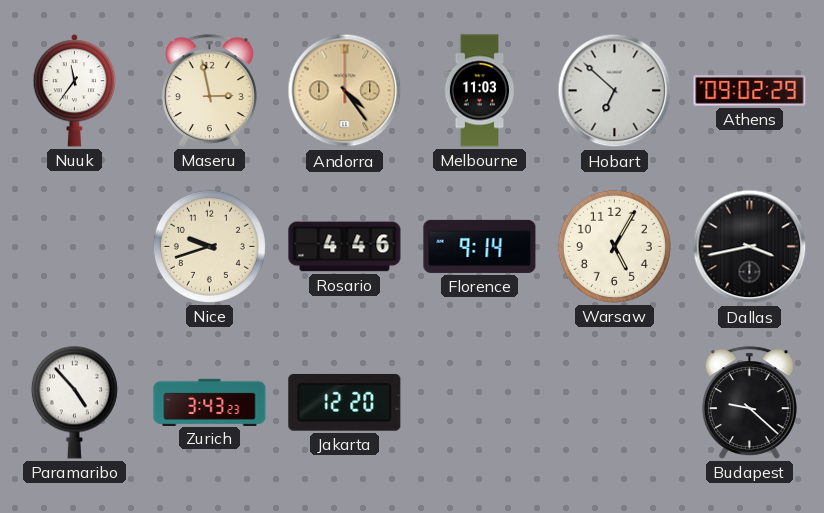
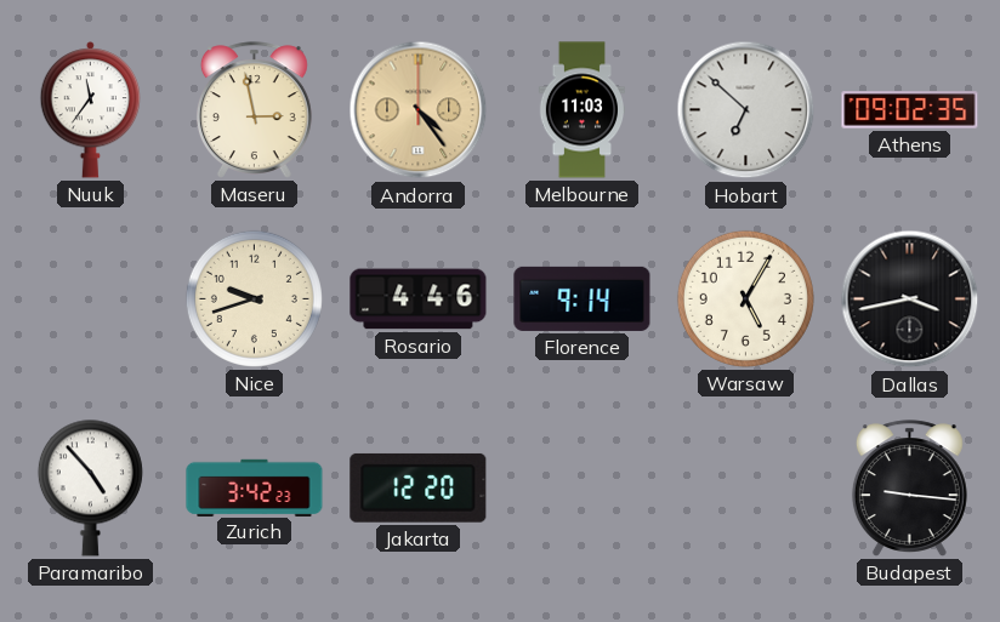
Athens: 09:02:29 -> 09:02:35
Zurich: 3:43 -> 3:42
Budapest: 9:22 -> 9:16
